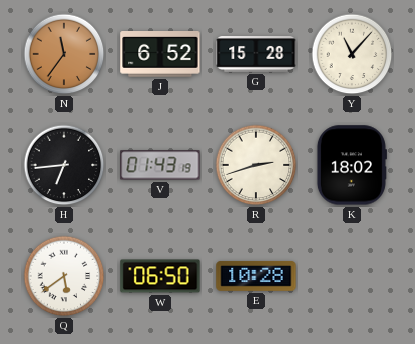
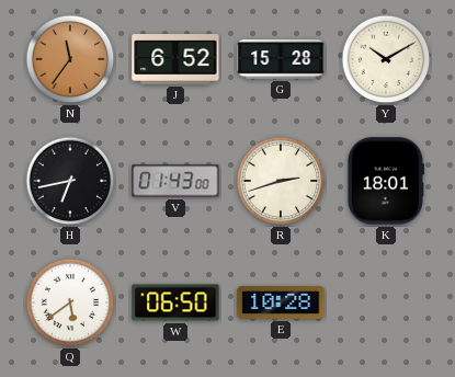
Y: 11:07 -> 10:10
H: 6:44 -> 6:43
V: 01:43:19 -> 01:43:00
K: 18:02 -> 18:01
